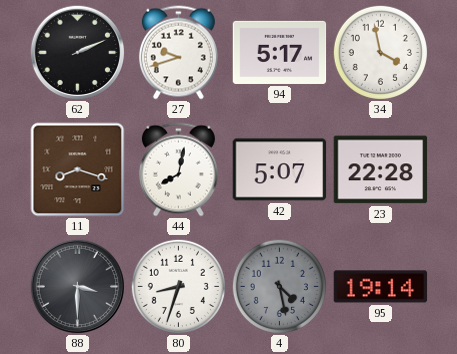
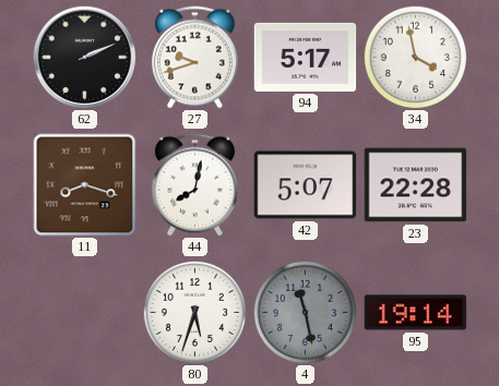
88: 3:30 -> none
80: 8:33 -> 5:33
4: 4:28 -> 11:28
